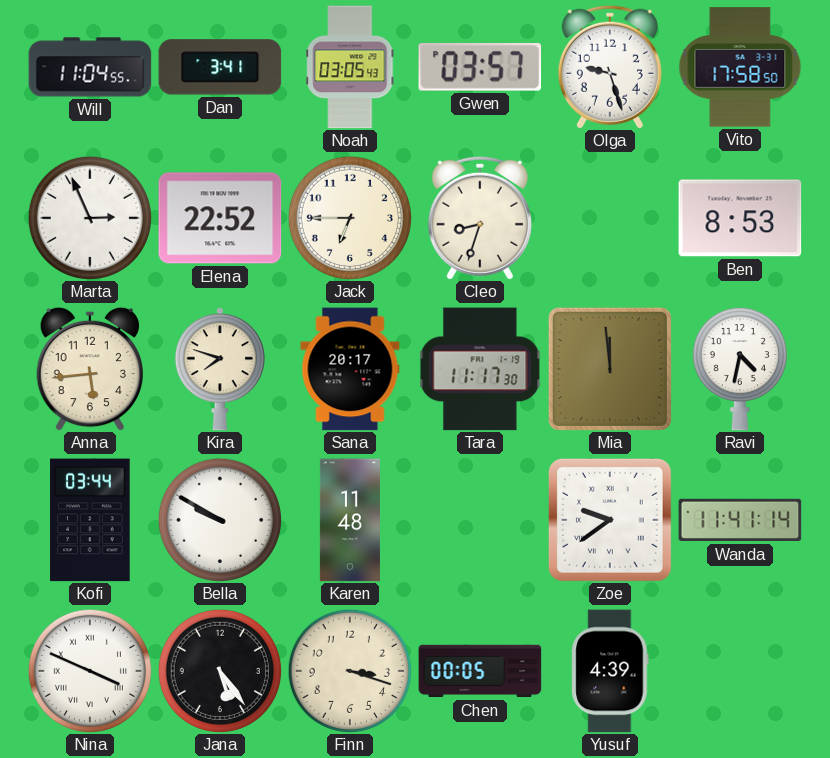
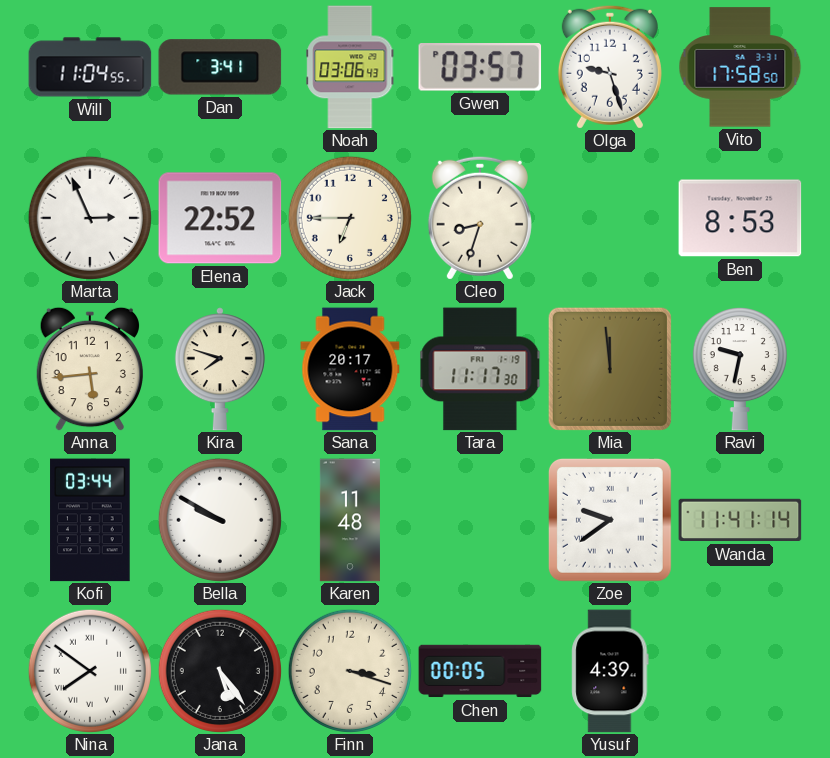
Noah: 03:05 -> 03:06
Ravi: 4:32 -> 9:32
Nina: 3:49 -> 7:51
